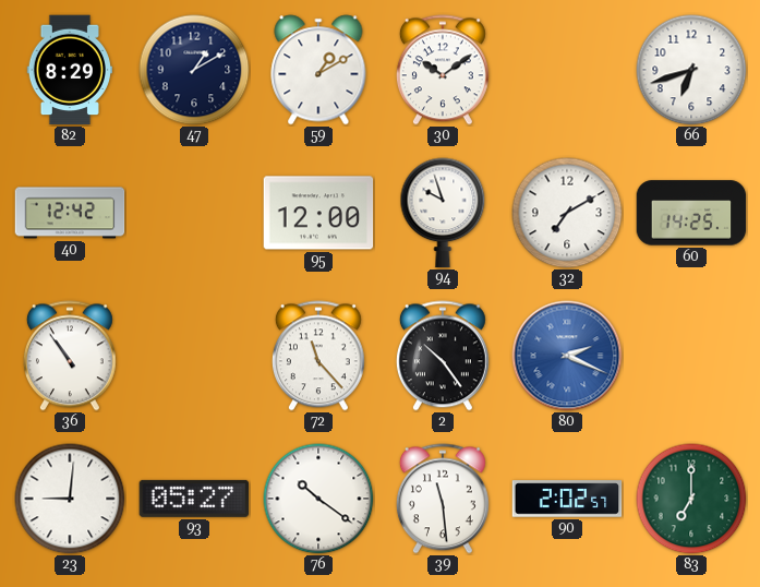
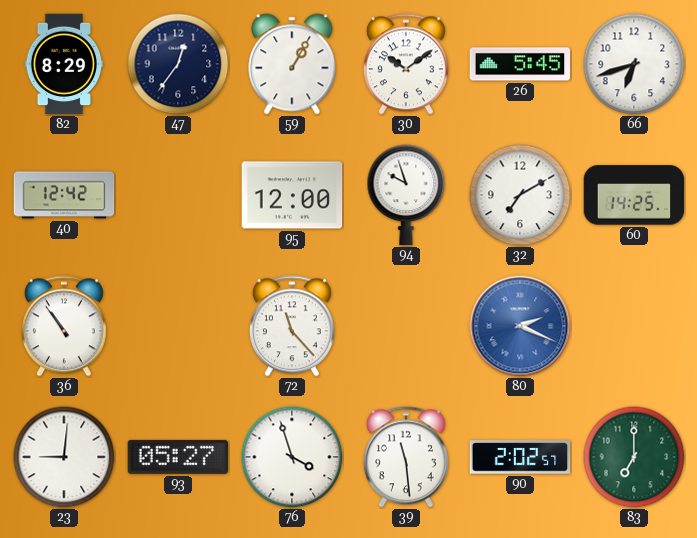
47: 1:10 -> 12:36
59: 1:10 -> 1:05
26: none -> 5:45
2: 10:24 -> none
76: 10:21 -> 3:57
